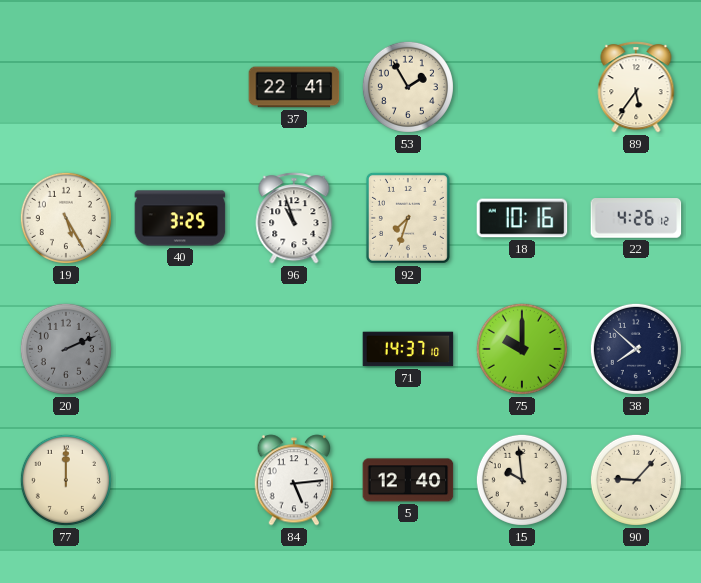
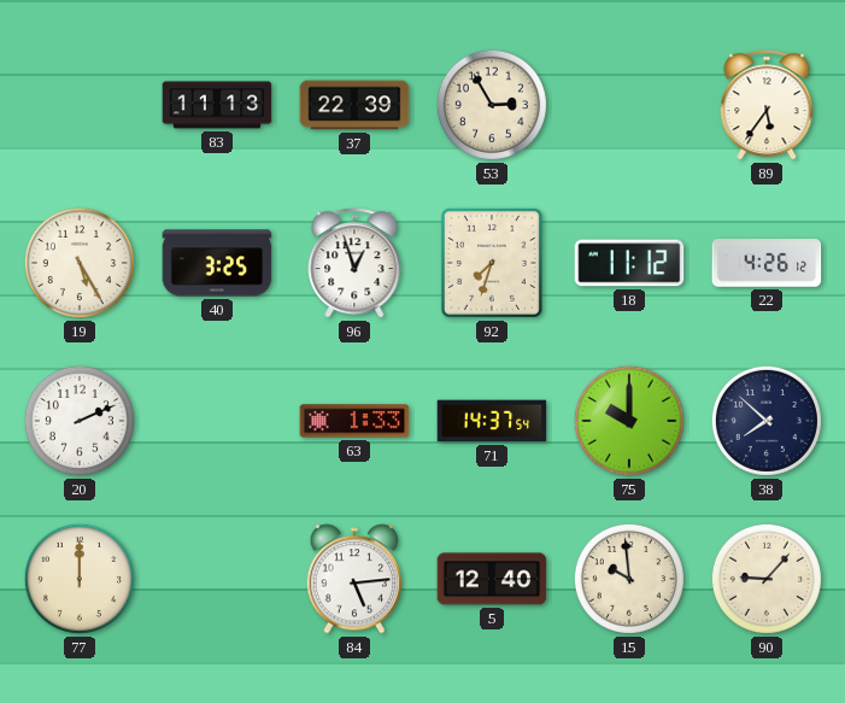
83: none -> 11:13
37: 22:41 -> 22:39
53: 1:55 -> 2:55
96: 10:57 -> 12:57
18: 10:16 -> 11:12
20 dial: grey -> white
63: none -> 1:33
71: 14:37:10 -> 14:37:54
